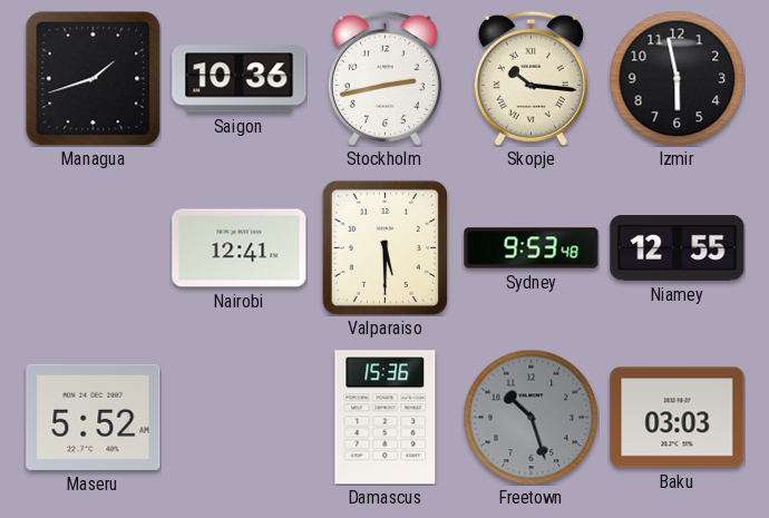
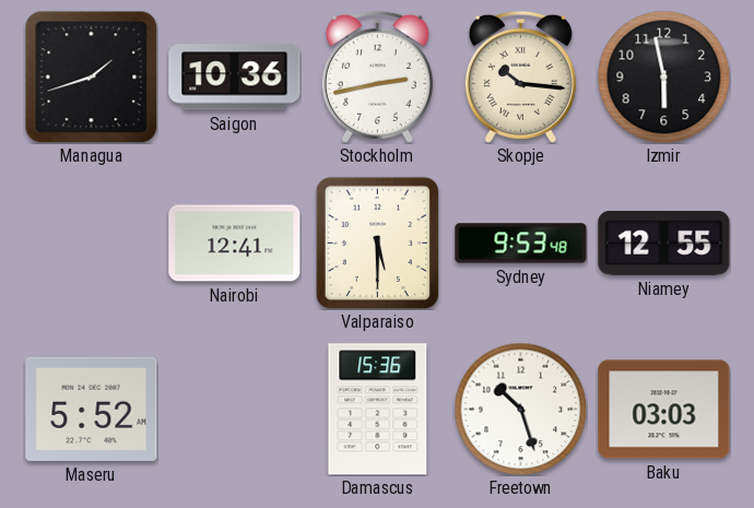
Freetown dial: grey -> white
